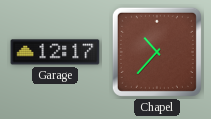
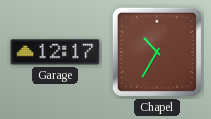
Chapel: 10:37 -> 10:35
